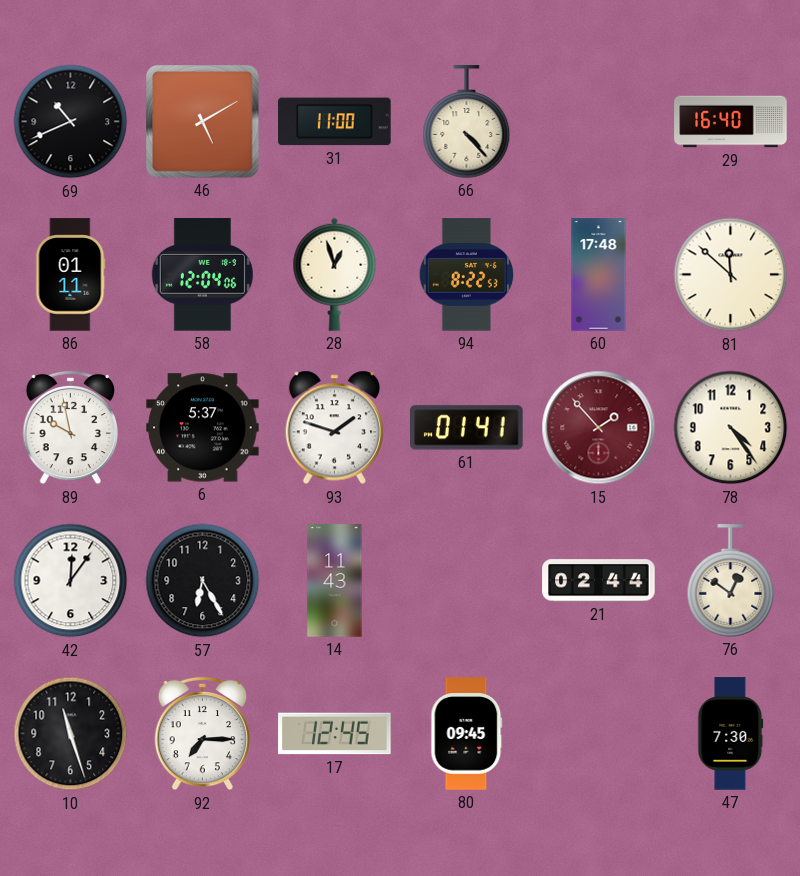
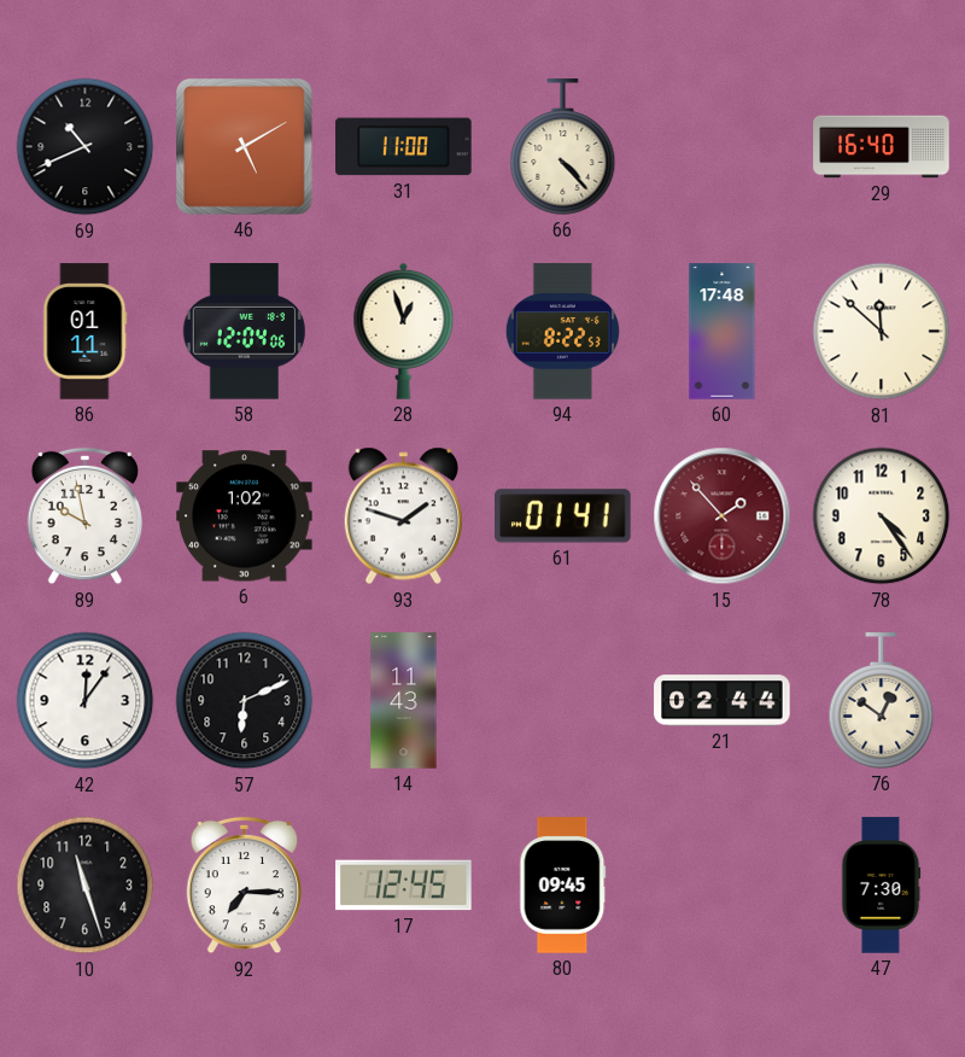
6: 5:37 -> 1:02
57: 6:25 -> 6:11
